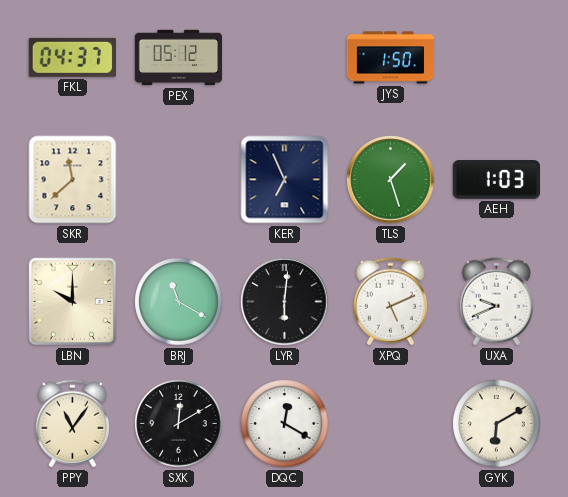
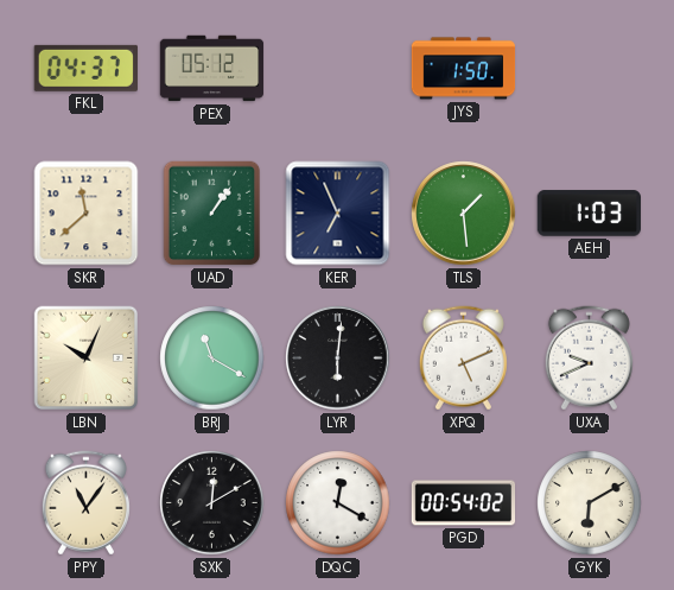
UAD: none -> 1:06
TLS: 1:27 -> 1:29
LBN: 10:00 -> 10:04
PGD: none -> 00:54
